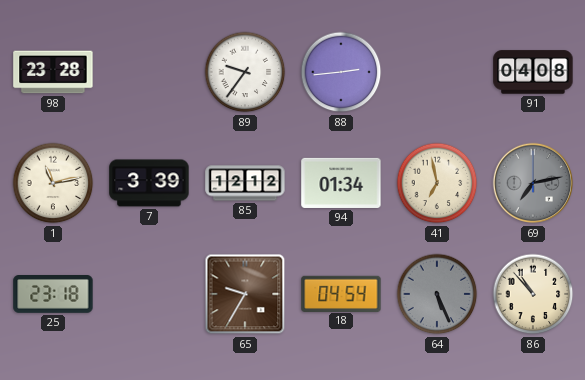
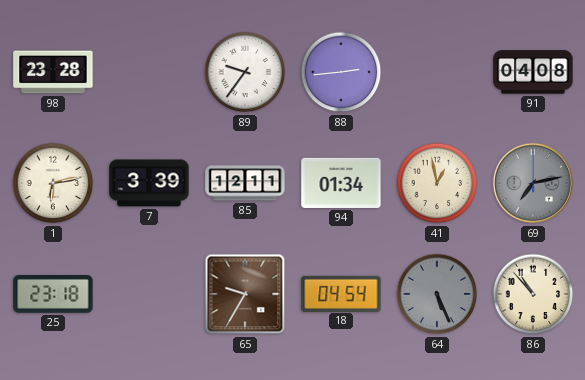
1: 11:13 -> 6:13
85: 12:12 -> 12:11
41: 6:58 -> 12:58
